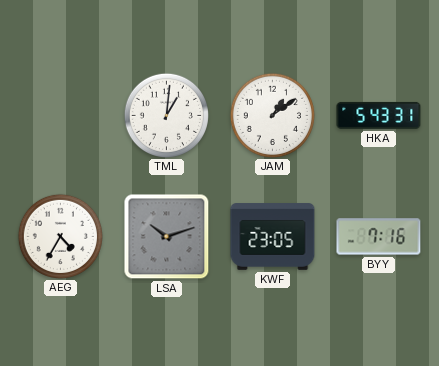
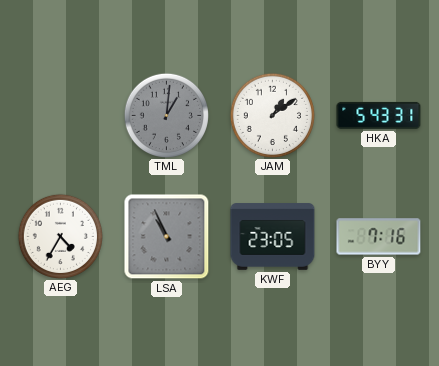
TML dial: white -> grey
LSA: 10:12 -> 10:56
